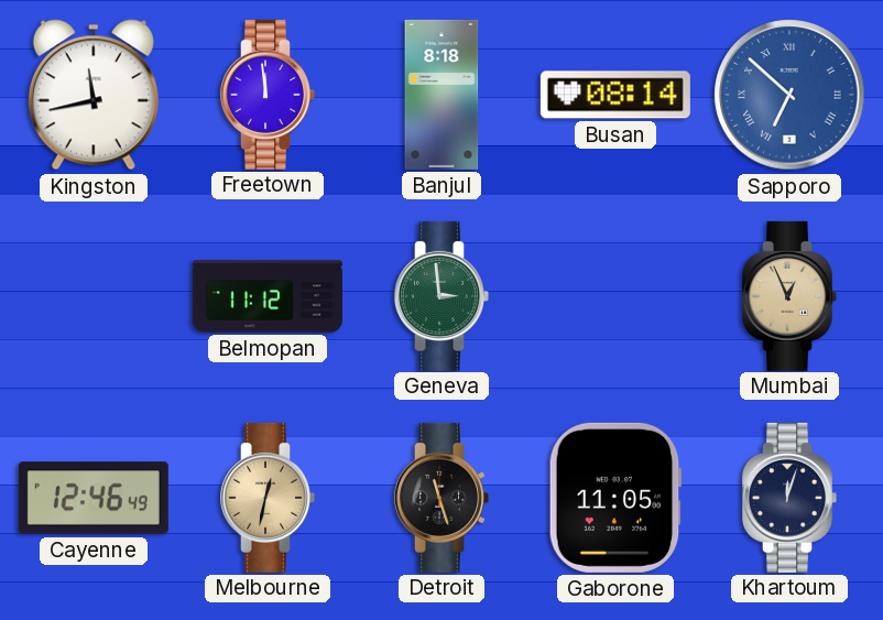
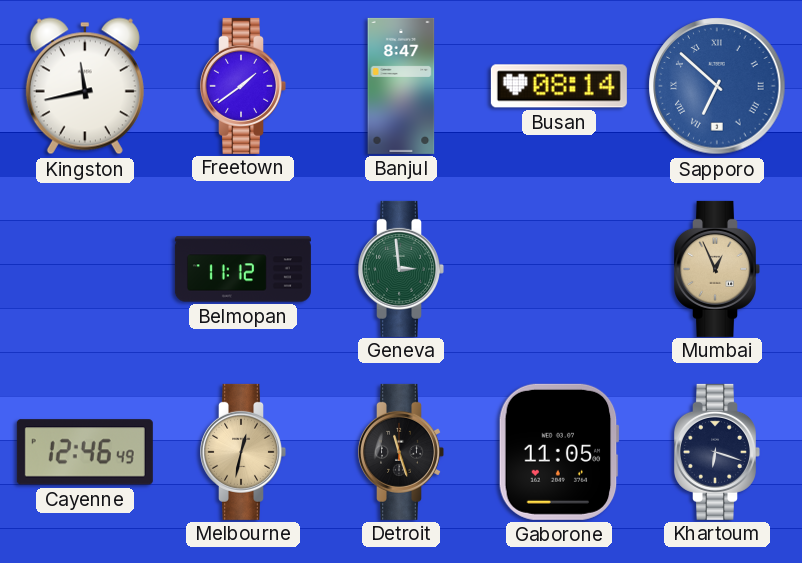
Freetown: 11:59 -> 1:39
Banjul: 8:18 -> 8:47
Khartoum: 12:03 -> 6:18
